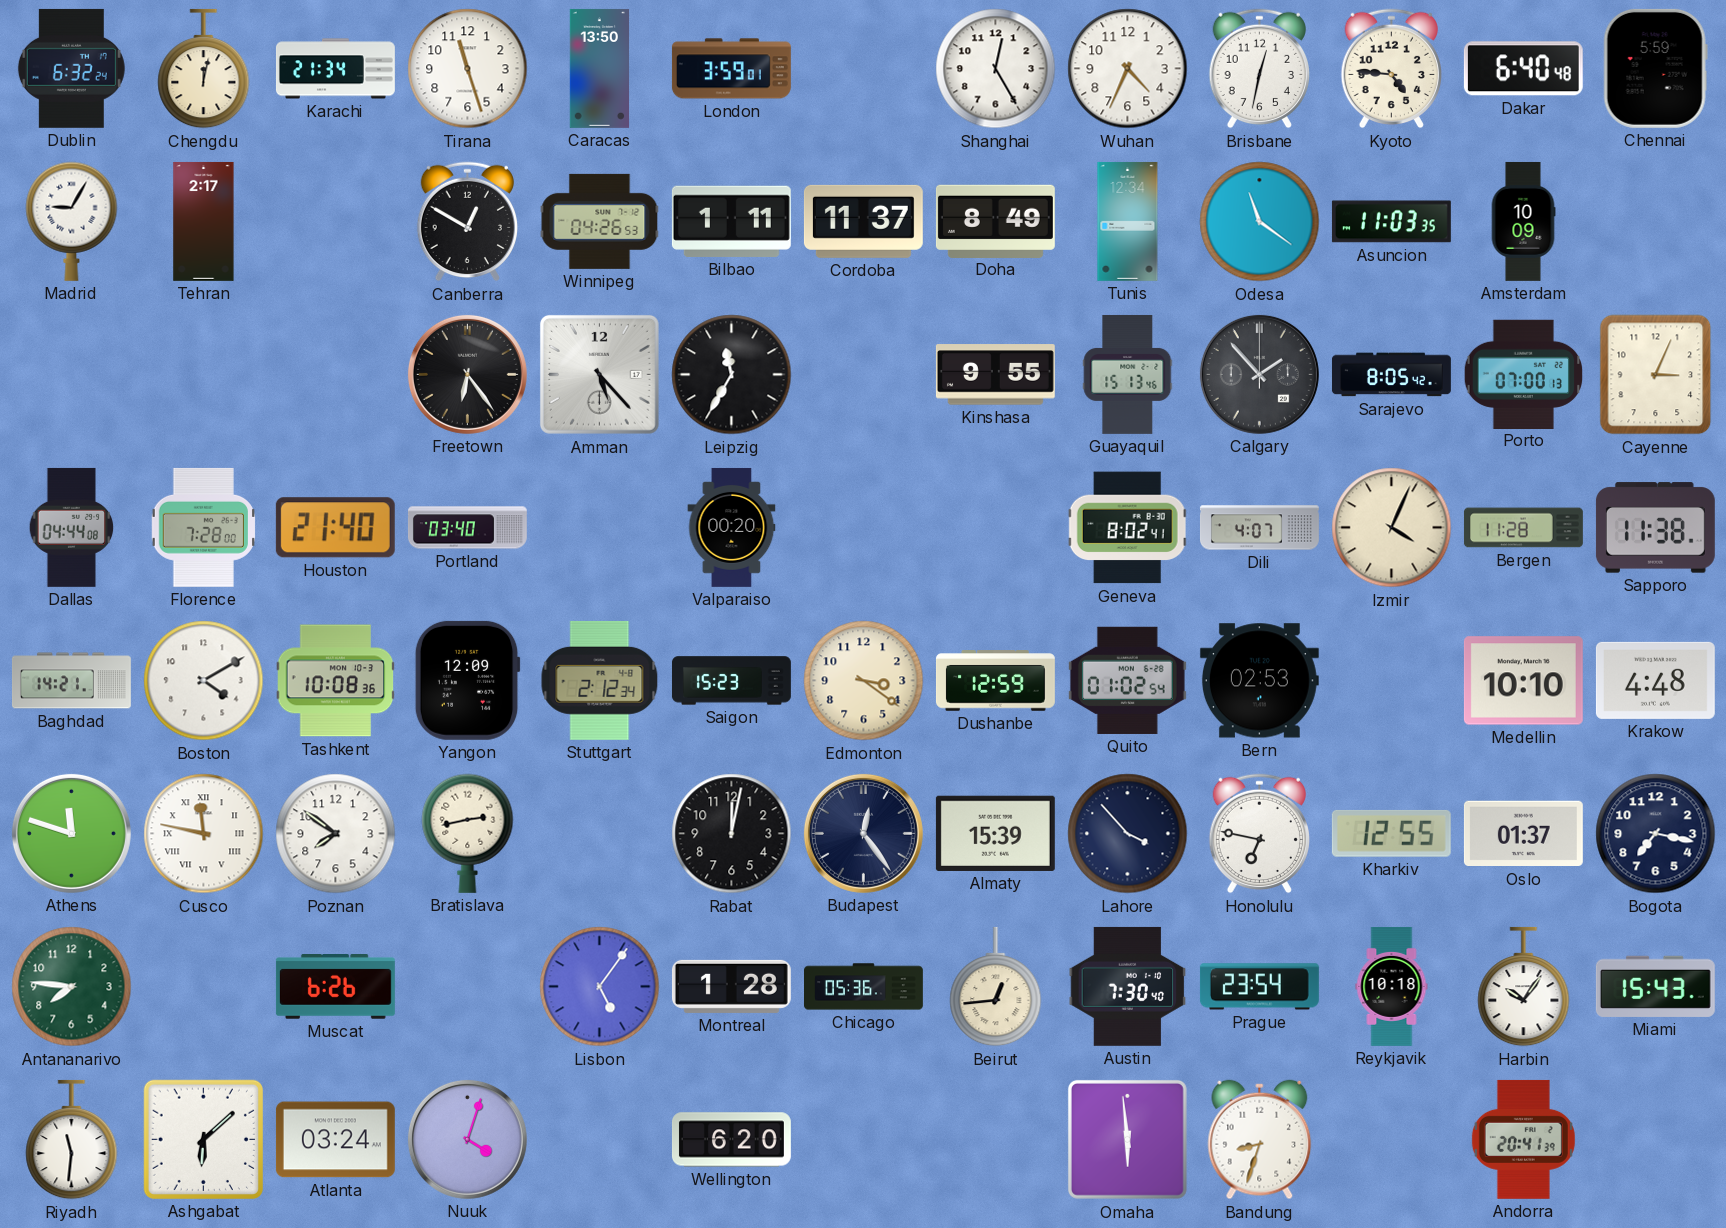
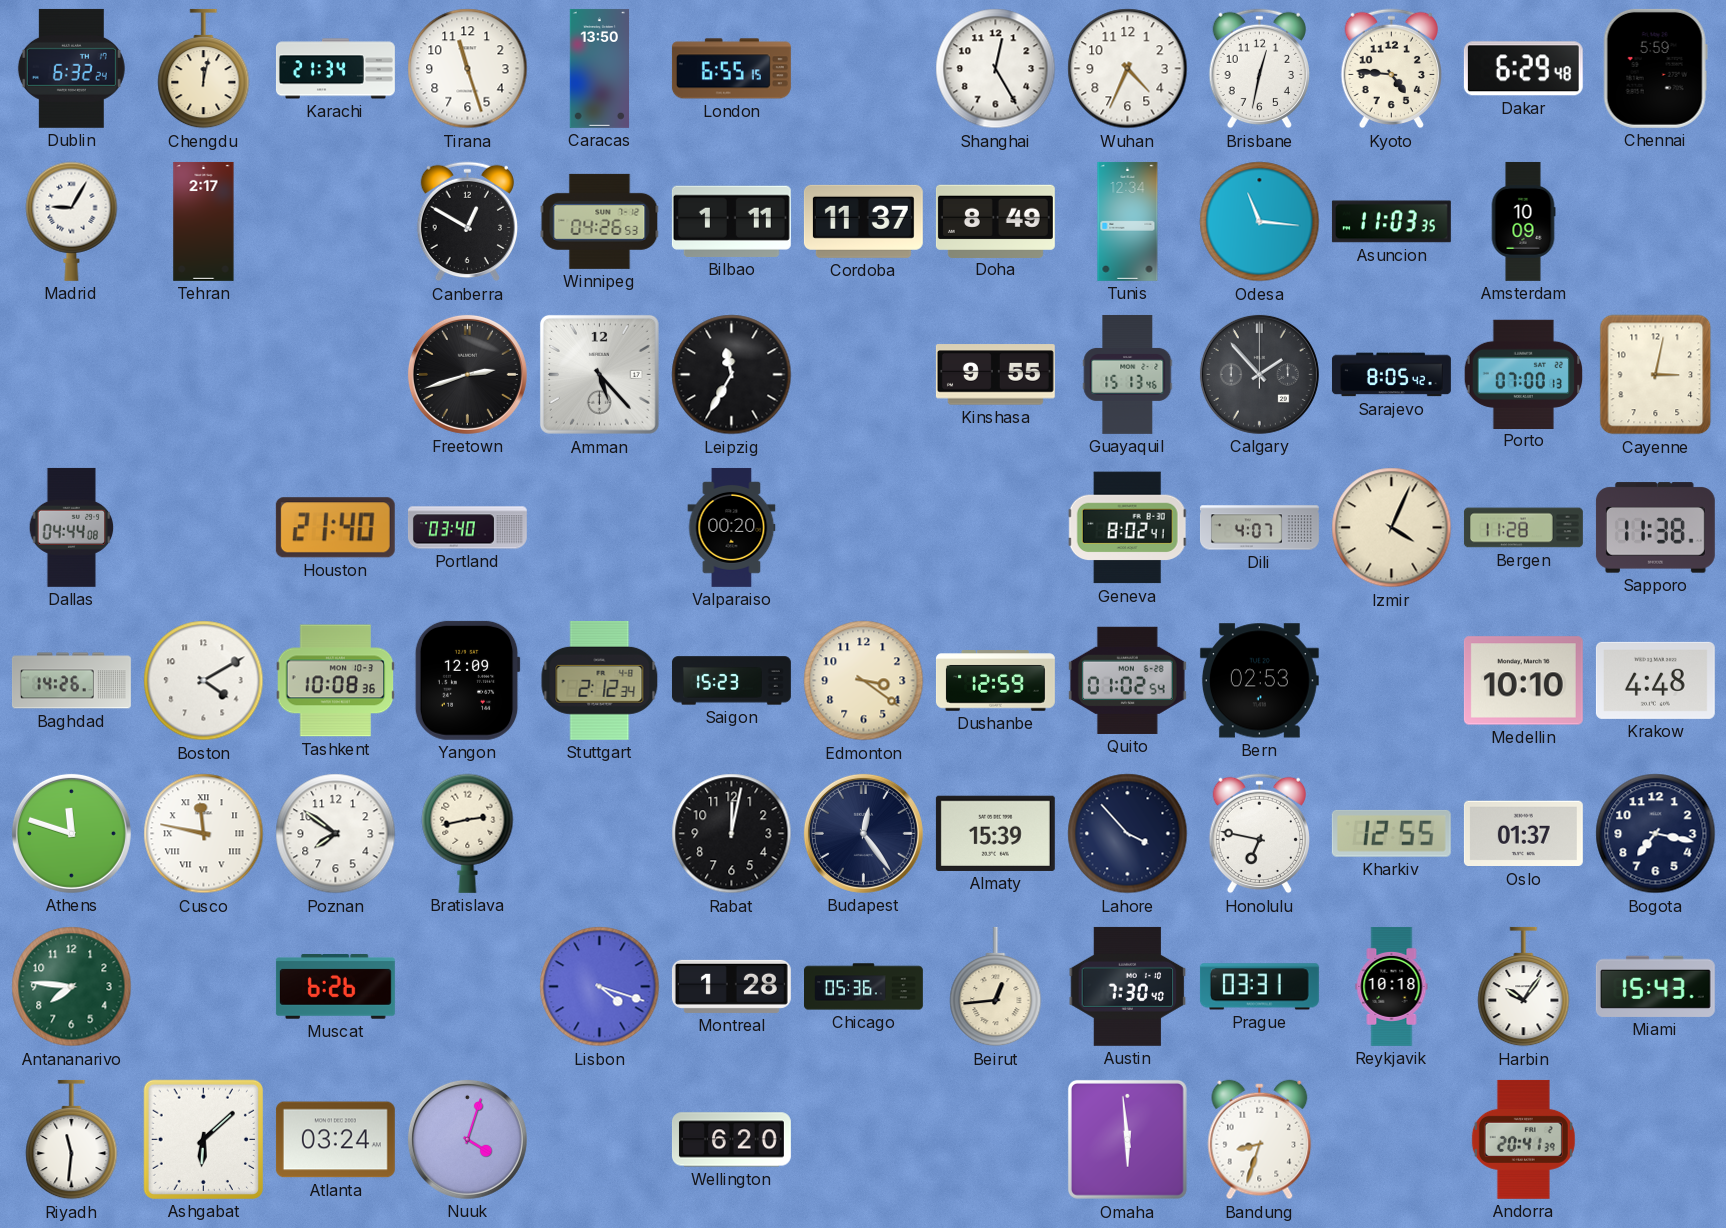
London: 3:59 -> 6:55
Dakar: 6:40 -> 6:29
Odesa: 11:21 -> 11:16
Freetown: 6:24 -> 2:42
Cayenne: 3:04 -> 3:02
Florence: 7:28 -> none
Baghdad: 14:21 -> 14:26
Lisbon: 5:06 -> 4:18
Prague: 23:54 -> 03:31
